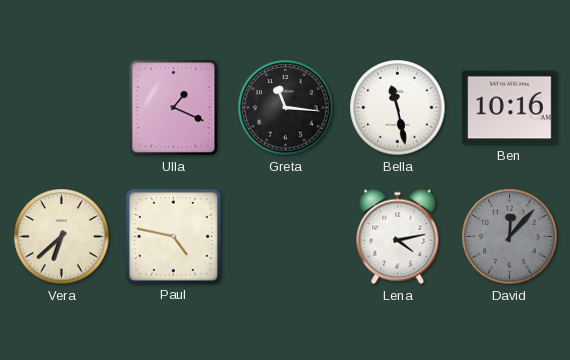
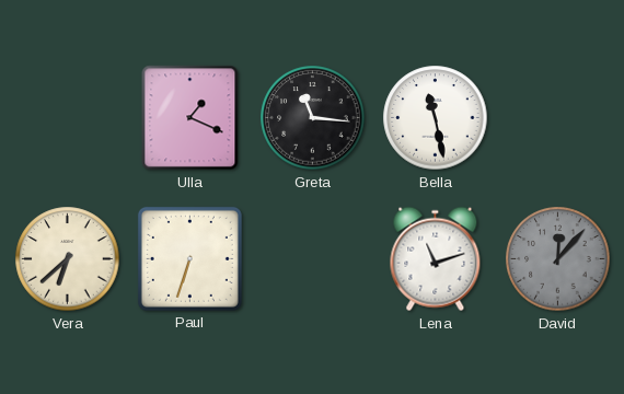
Ben: 10:16 -> none
Paul: 4:47 -> 6:33
Lena: 4:13 -> 11:12
